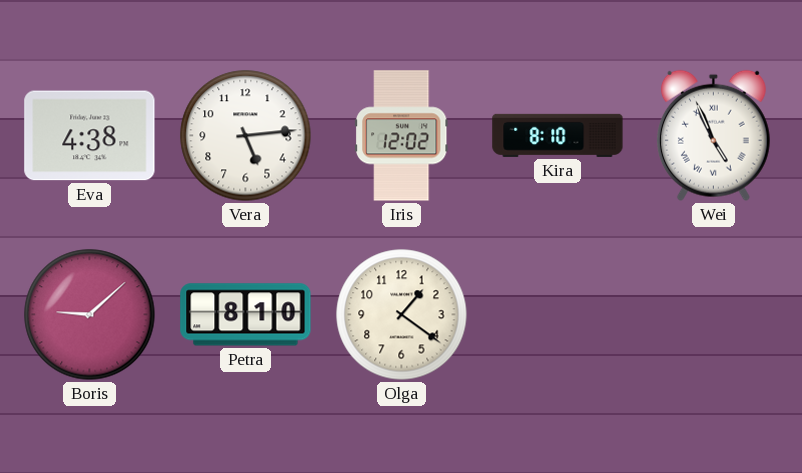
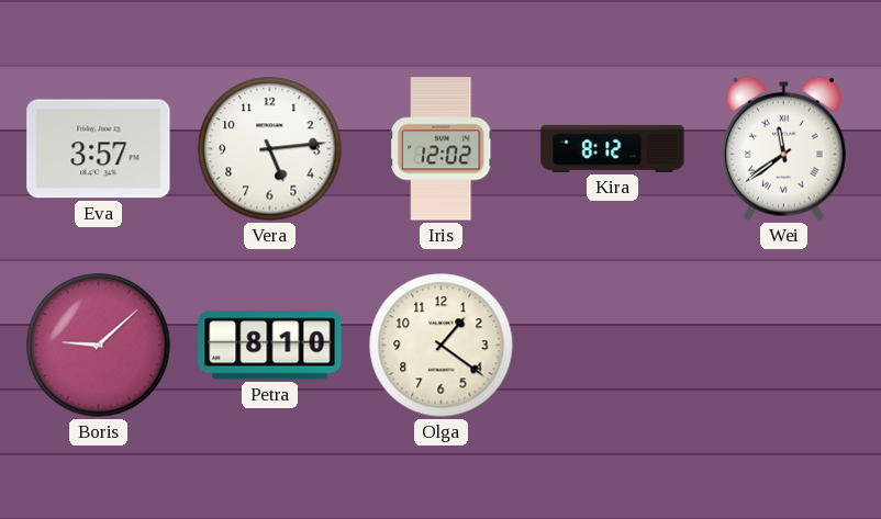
Eva: 4:38 -> 3:57
Kira: 8:10 -> 8:12
Wei: 4:56 -> 11:39
